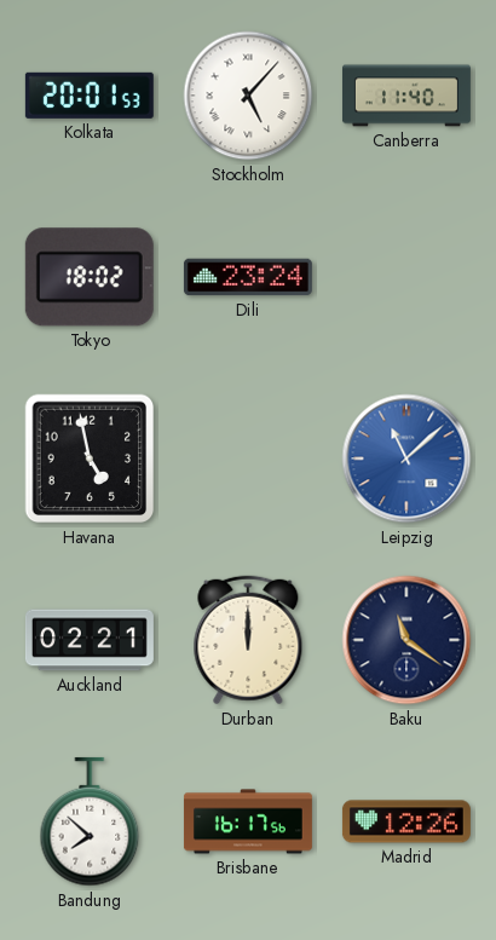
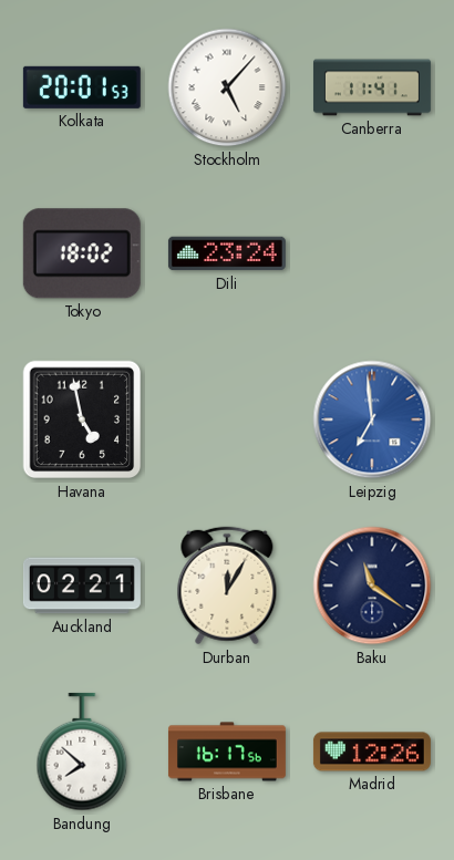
Canberra: 11:40 -> 11:41
Leipzig: 11:08 -> 6:59
Durban: 12:00 -> 12:05
